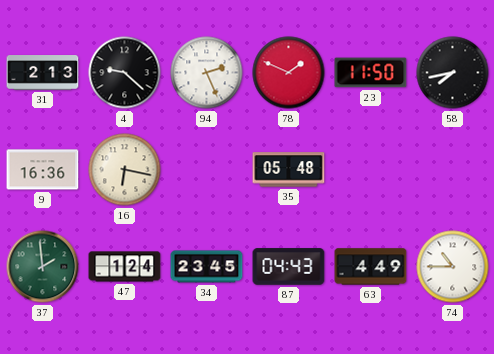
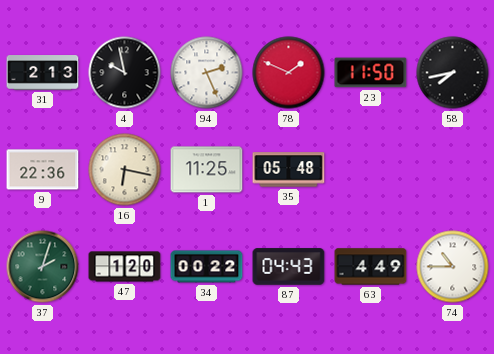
4: 9:22 -> 9:58
9: 16:36 -> 22:36
1: none -> 11:25
37: 1:59 -> 2:03
47: 1:24 -> 1:20
34: 23:45 -> 00:22
